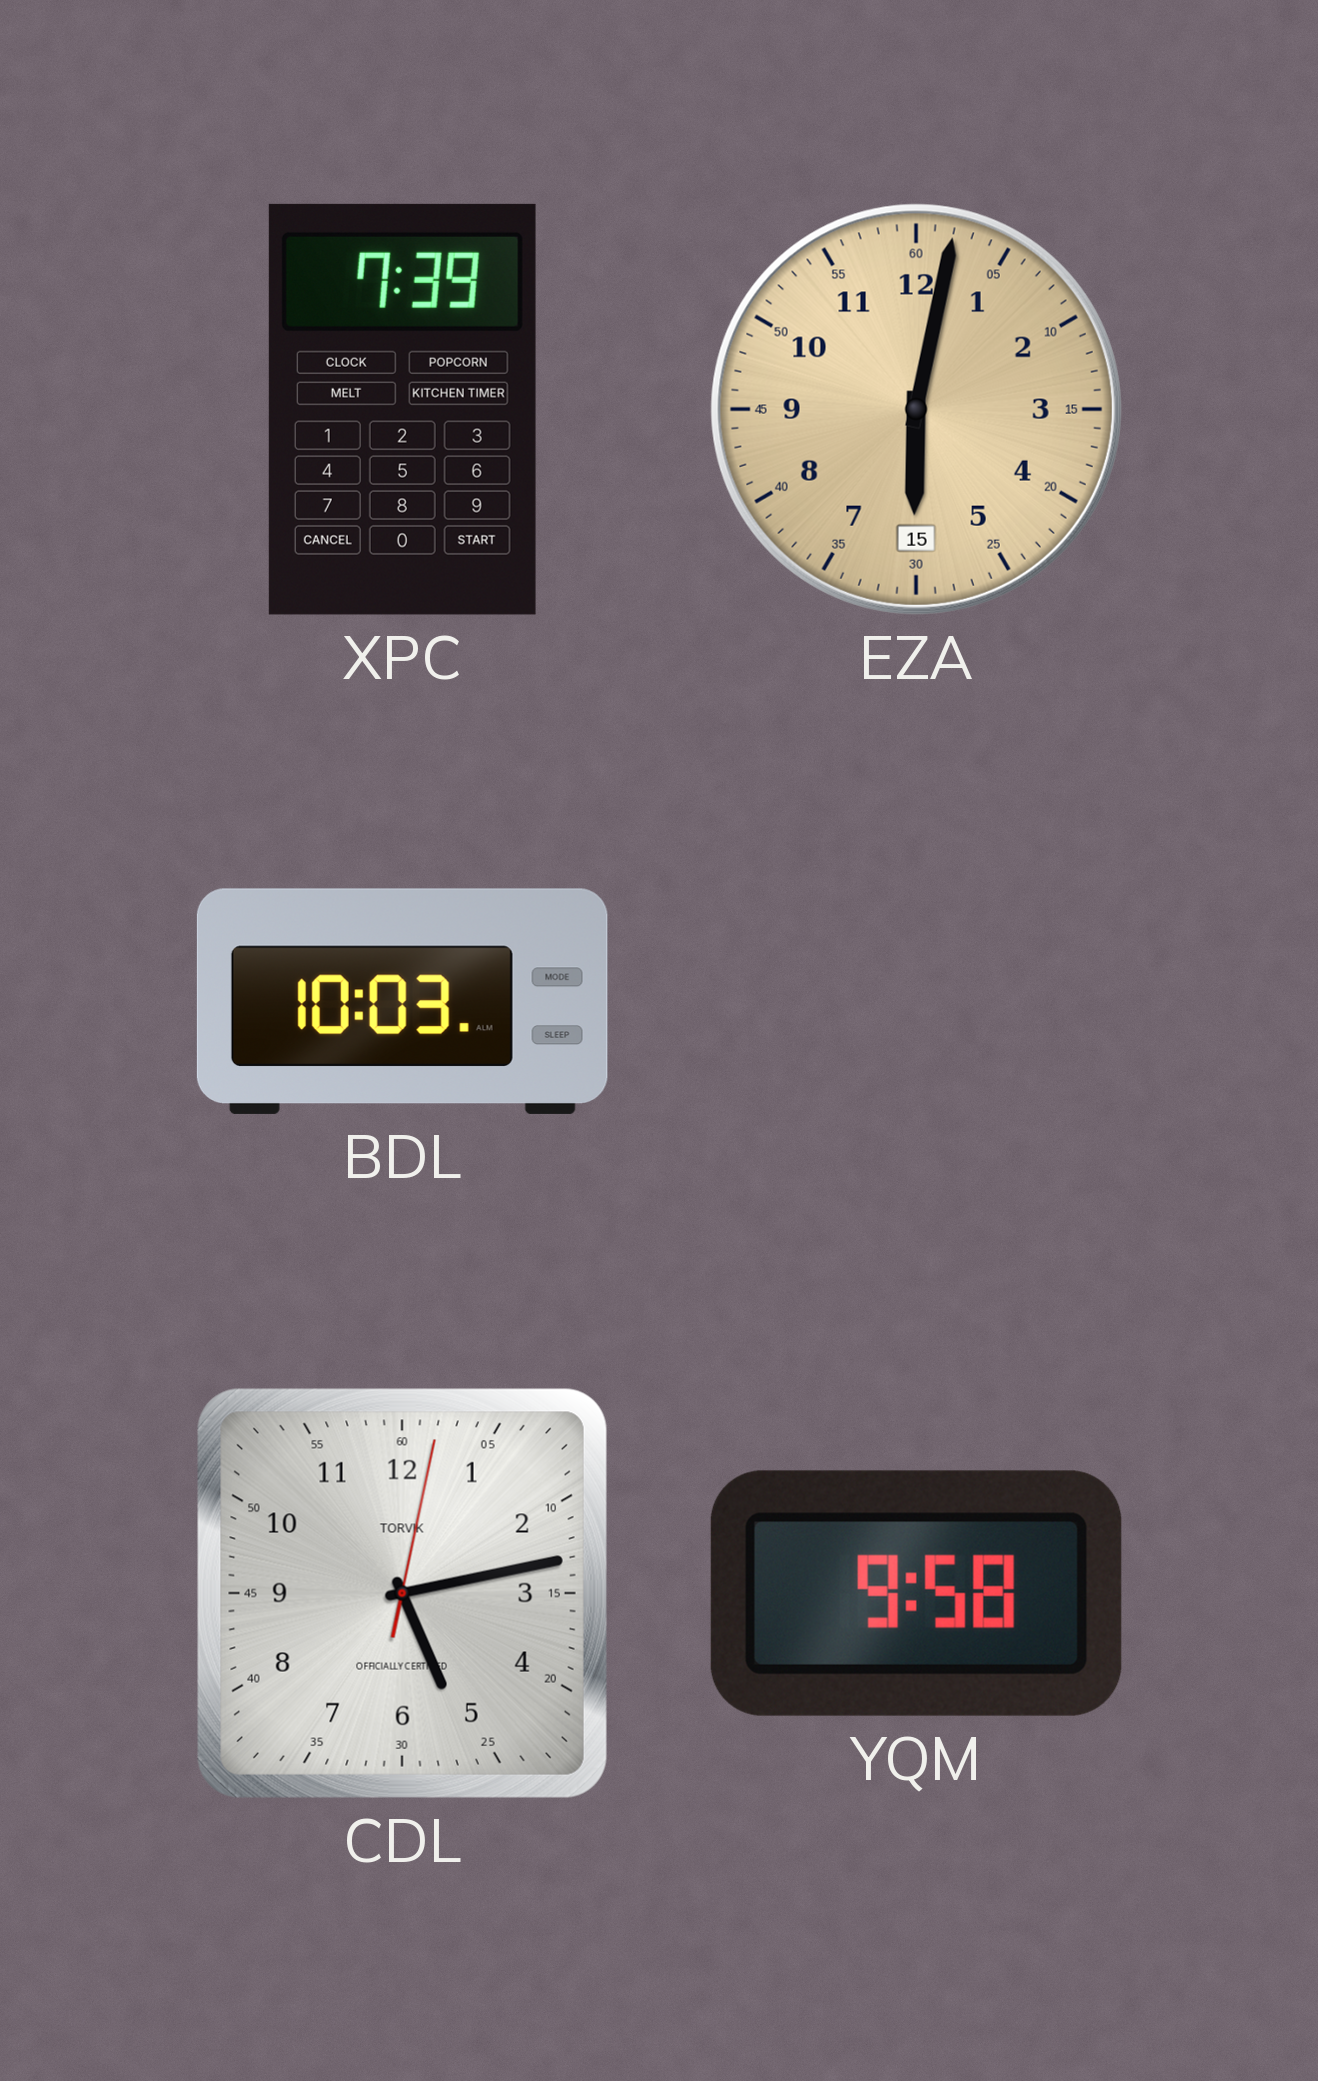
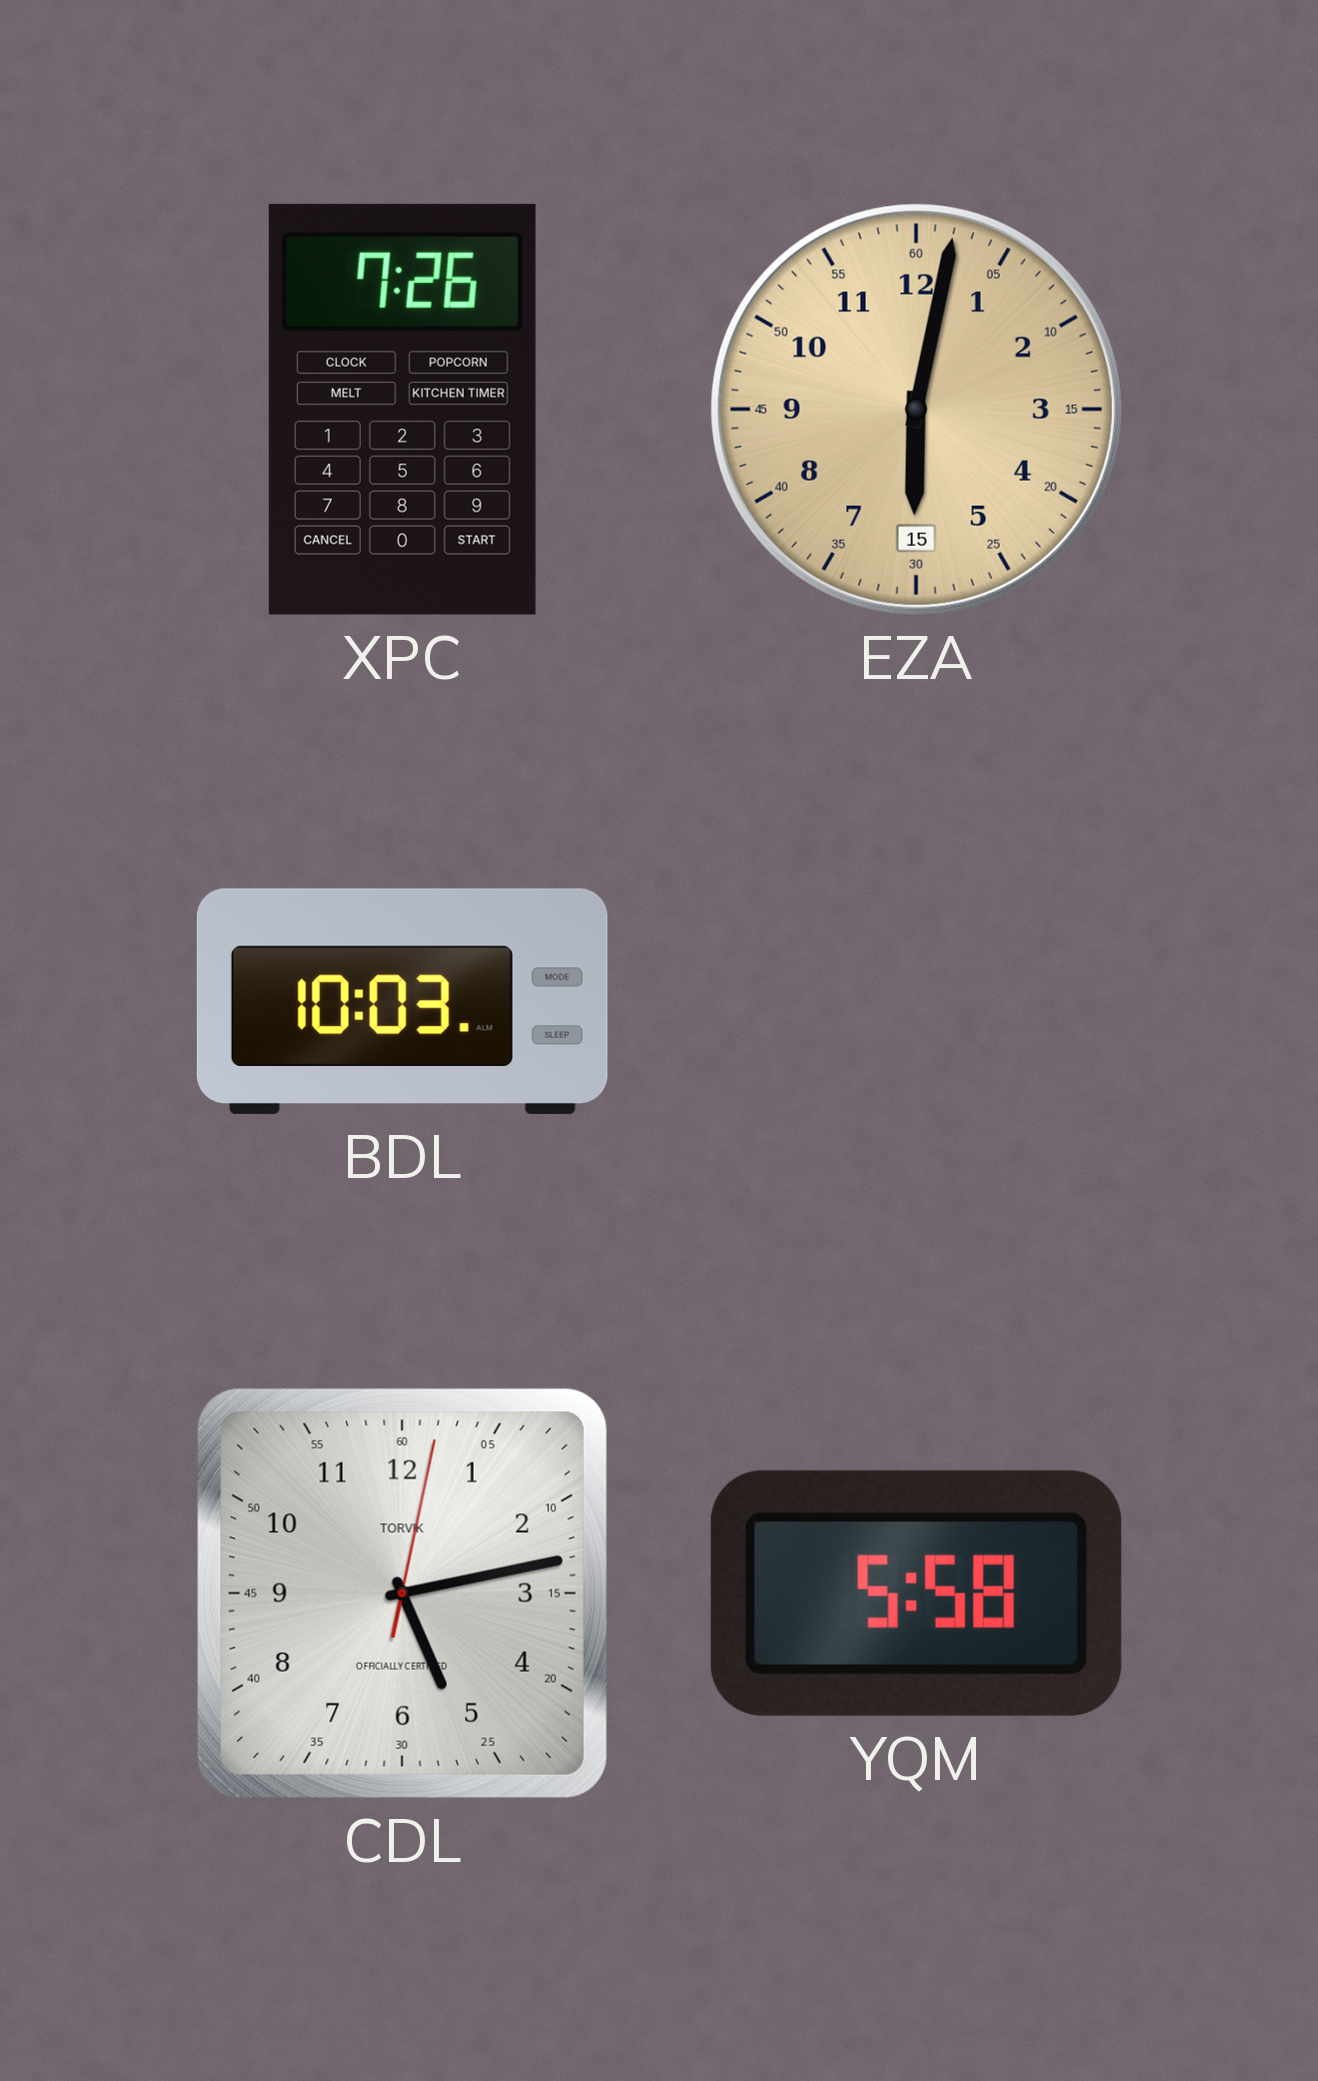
XPC: 7:39 -> 7:26
YQM: 9:58 -> 5:58
